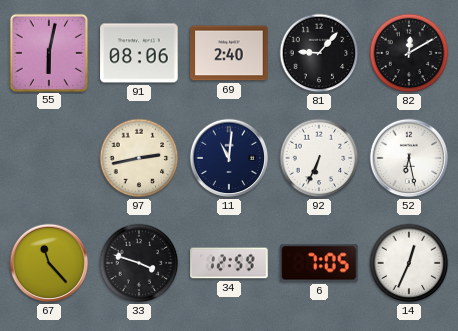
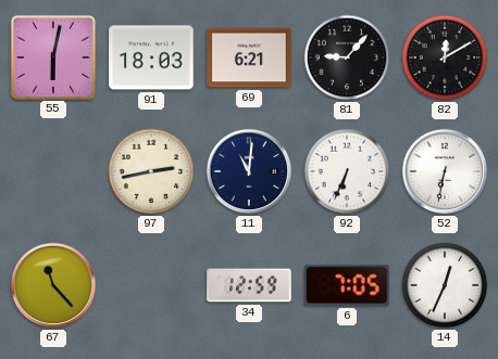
91: 08:06 -> 18:03
69: 2:40 -> 6:21
52: 6:28 -> 6:32
33: 3:48 -> none
